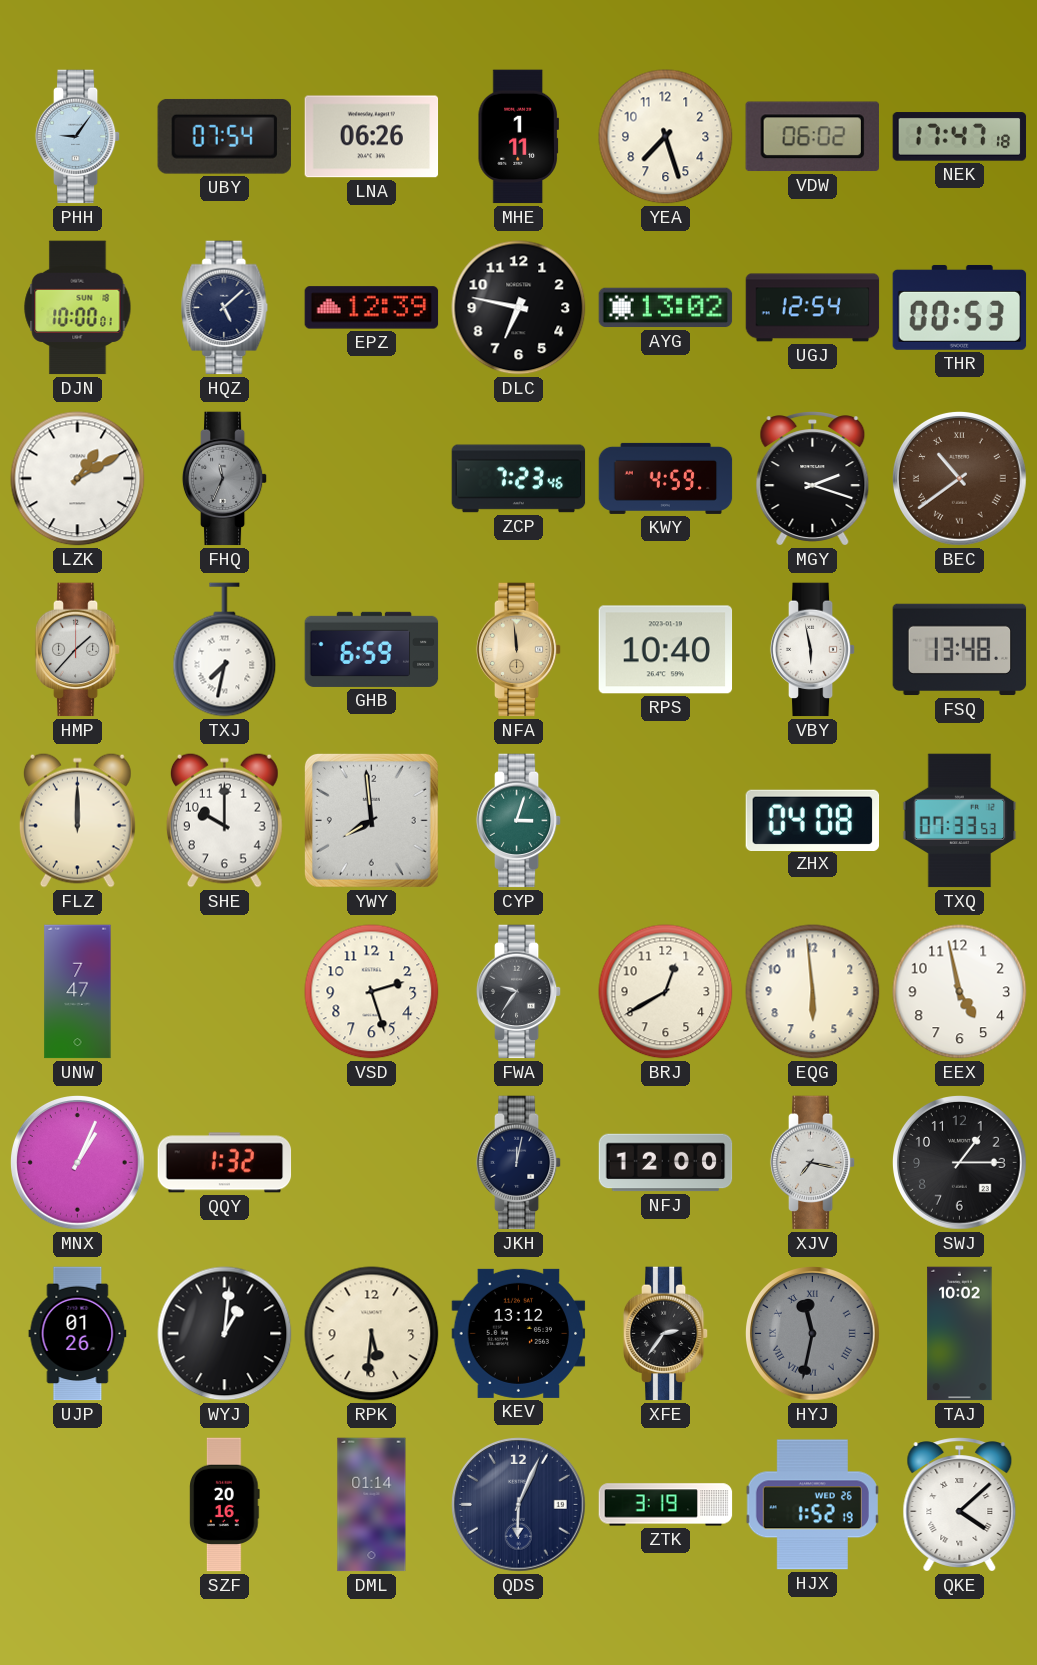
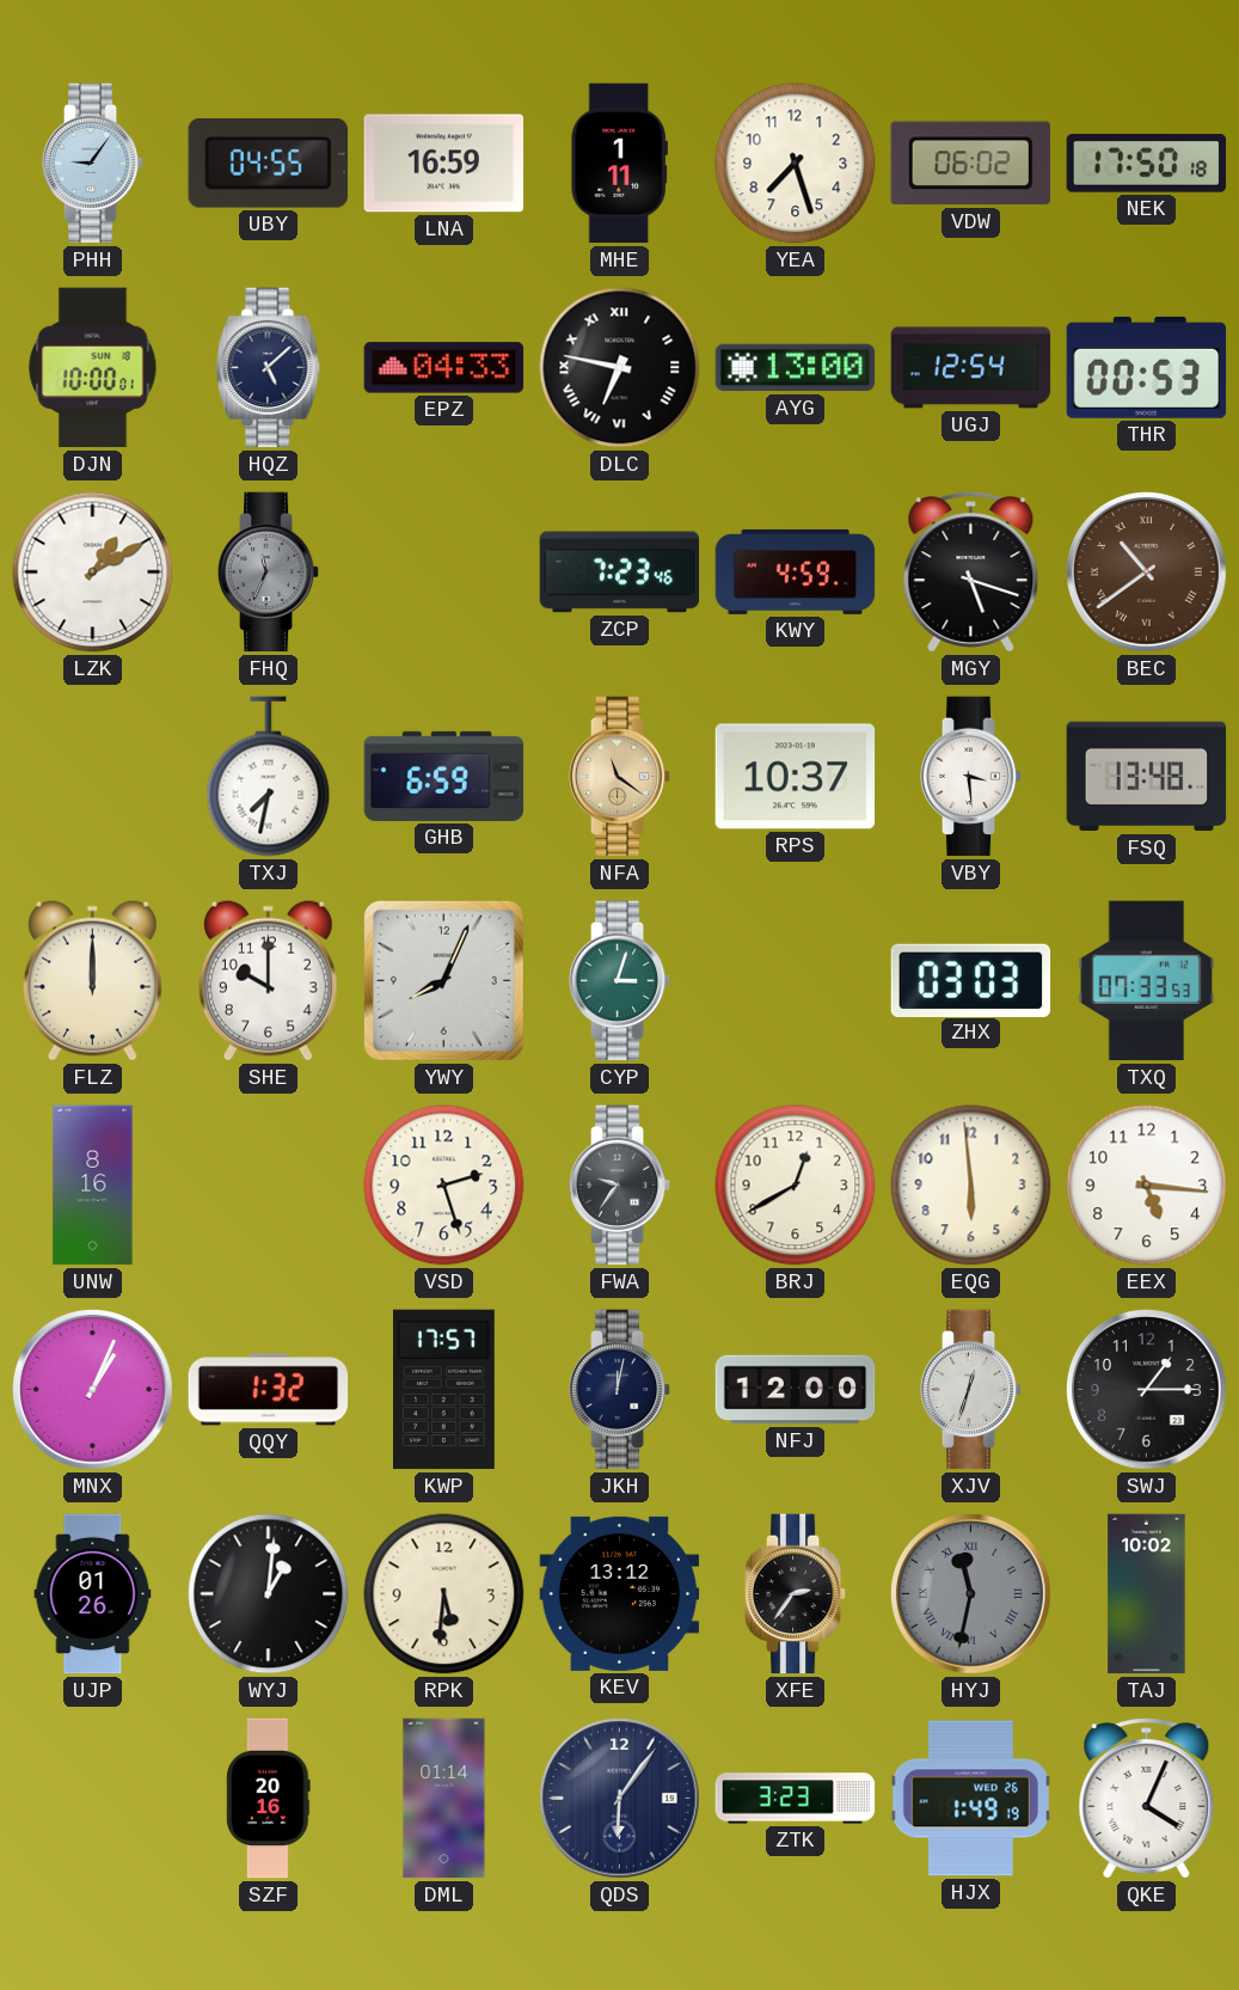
UBY: 07:54 -> 04:55
LNA: 06:26 -> 16:59
NEK: 17:47 -> 17:50
EPZ: 12:39 -> 04:33
DLC numerals: Arabic -> Roman
AYG: 13:02 -> 13:00
MGY: 2:18 -> 5:18
HMP: 1:37 -> none
NFA: 11:59 -> 11:21
RPS: 10:40 -> 10:37
VBY: 5:58 -> 3:29
YWY: 7:59 -> 8:04
ZHX: 04:08 -> 03:03
UNW: 7:47 -> 8:16
EEX: 4:58 -> 5:16
KWP: none -> 17:57
XJV: 7:17 -> 12:33
QDS: 6:04 -> 6:06
ZTK: 3:19 -> 3:23
HJX: 1:52 -> 1:49
QKE: 4:08 -> 4:04
